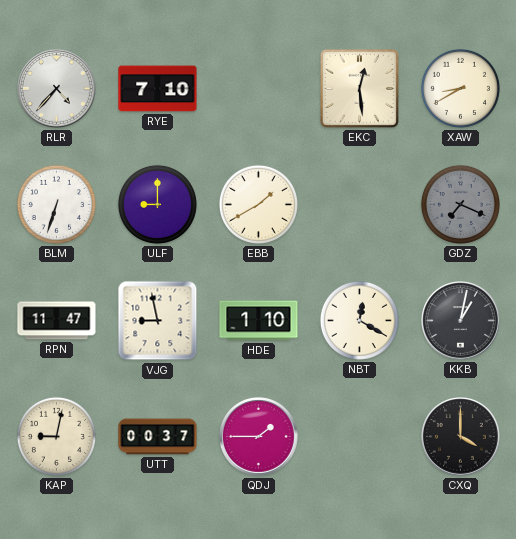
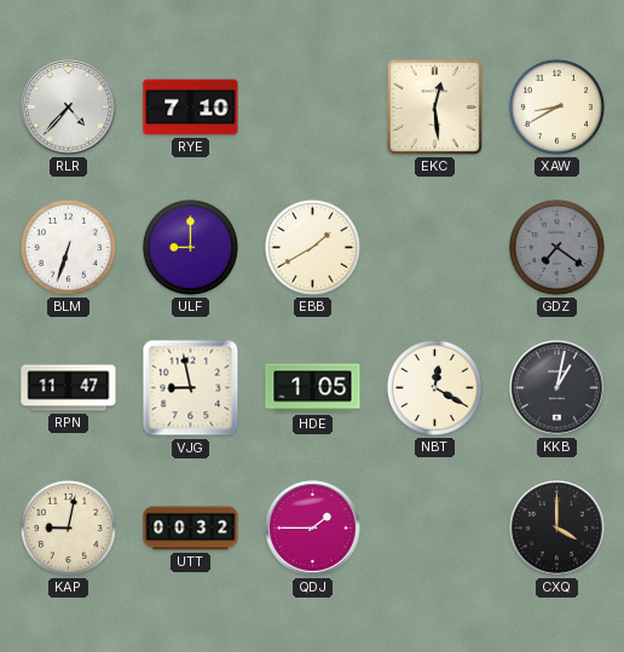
GDZ: 7:19 -> 7:21
HDE: 1:10 -> 1:05
UTT: 00:37 -> 00:32
